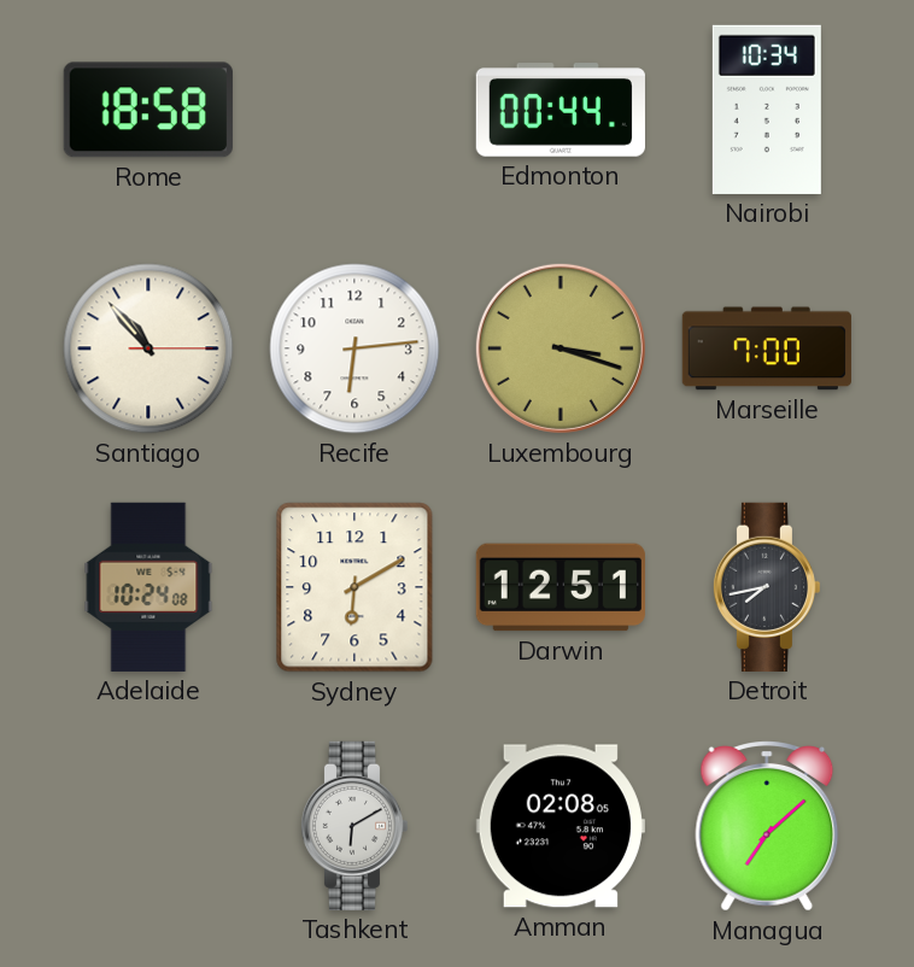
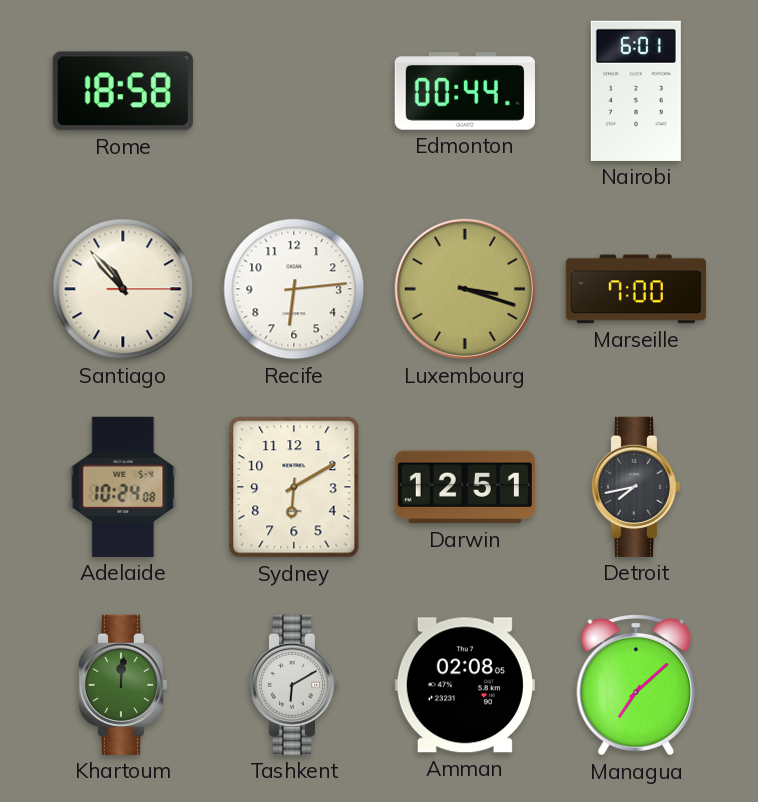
Nairobi: 10:34 -> 6:01
Khartoum: none -> 12:01
